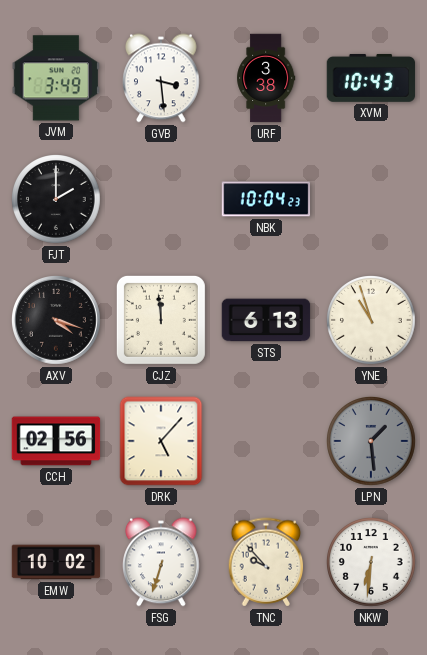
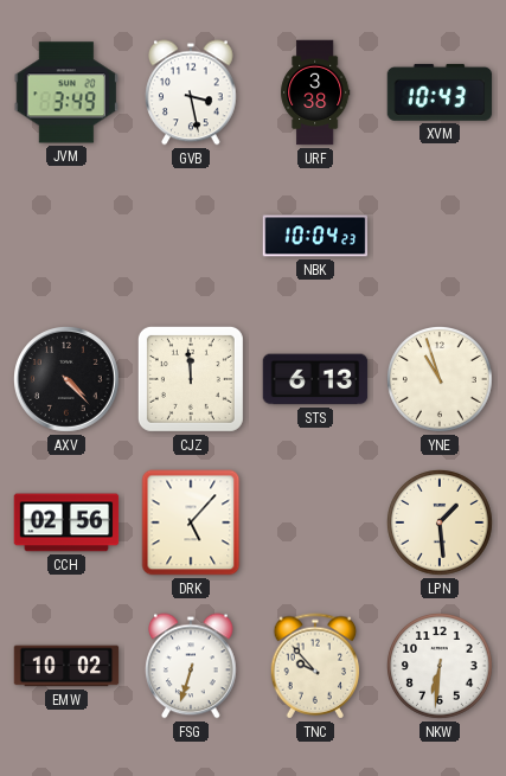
GVB: 3:29 -> 3:28
FJT: 2:00 -> none
AXV: 4:18 -> 4:23
LPN dial: grey -> cream
